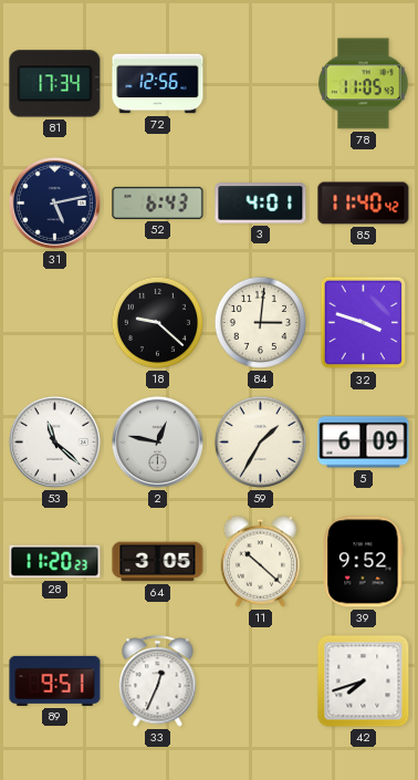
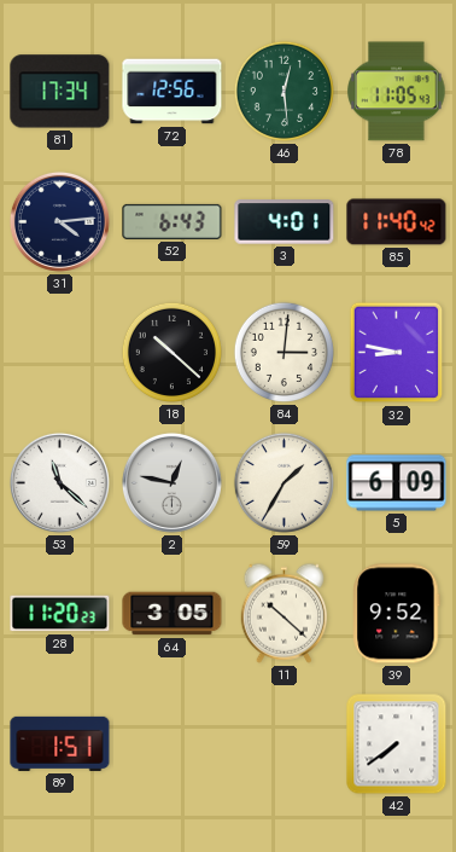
46: none -> 12:29
31: 5:13 -> 4:14
18: 9:22 -> 10:22
32: 3:48 -> 8:47
89: 9:51 -> 1:51
33: 12:34 -> none
42: 7:42 -> 7:39
